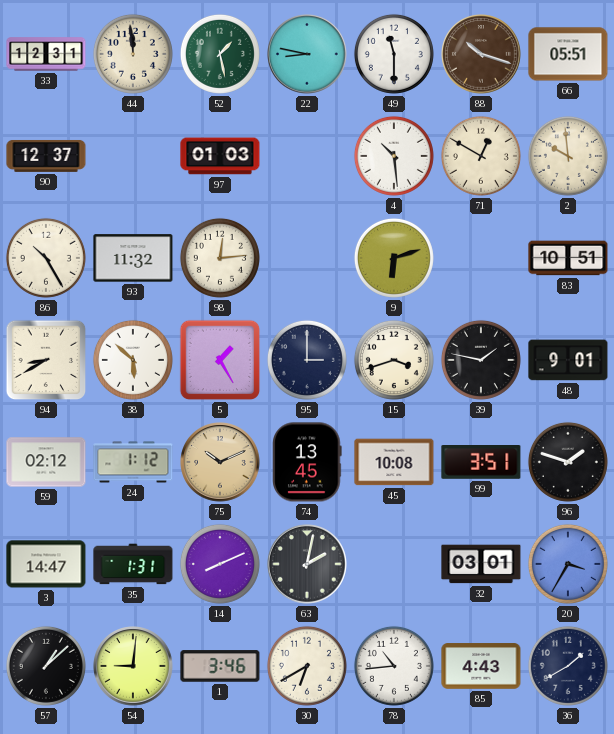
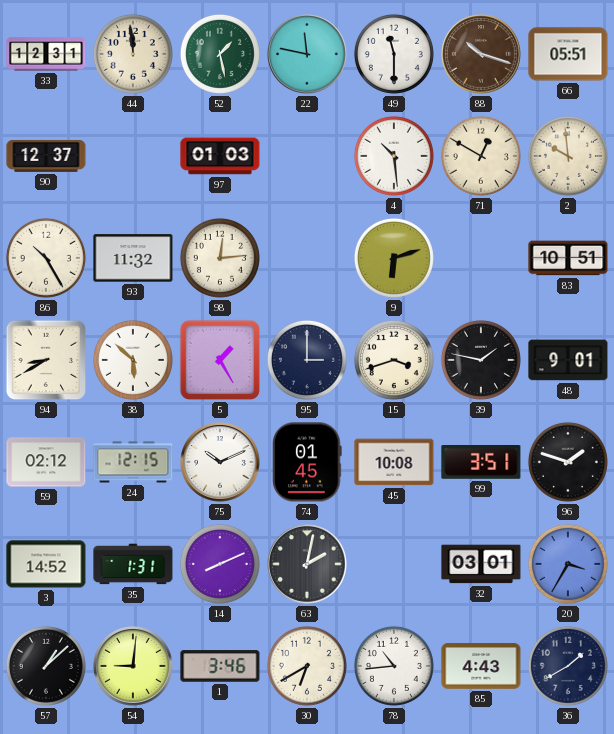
22: 8:47 -> 11:47
24: 1:12 -> 12:15
75 dial: champagne -> white
74: 13:45 -> 01:45
3: 14:47 -> 14:52
